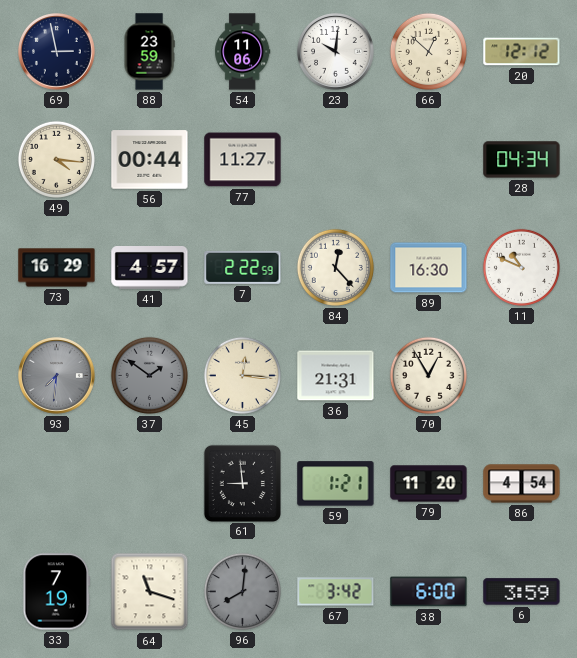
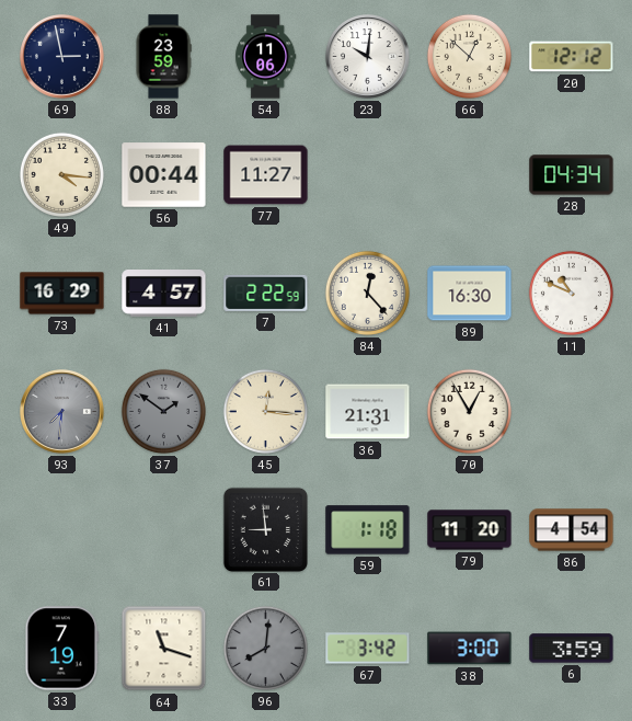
59: 1:21 -> 1:18
38: 6:00 -> 3:00
